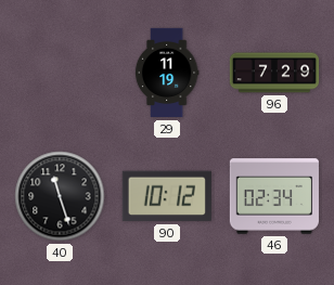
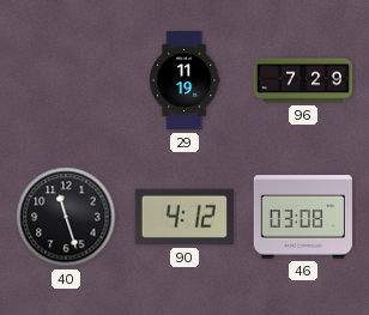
90: 10:12 -> 4:12
46: 02:34 -> 03:08
